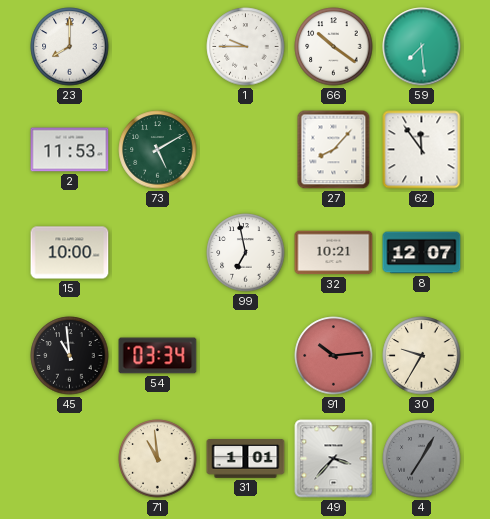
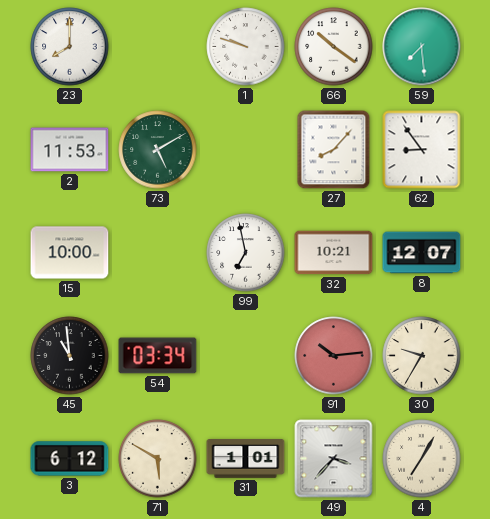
1: 9:45 -> 9:48
62: 11:54 -> 8:54
3: none -> 6:12
71: 10:59 -> 5:50
4 dial: grey -> cream
